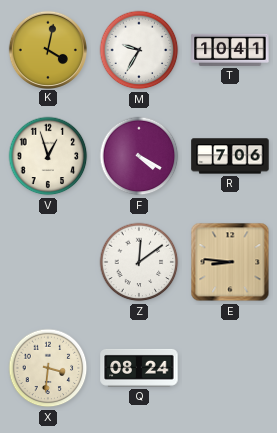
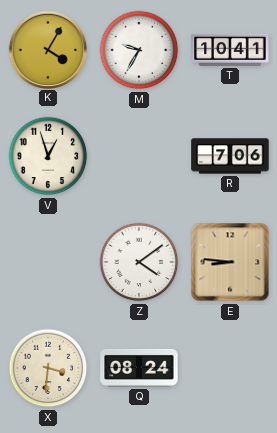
K: 4:02 -> 4:05
F: 4:20 -> none
Z: 12:09 -> 4:09
